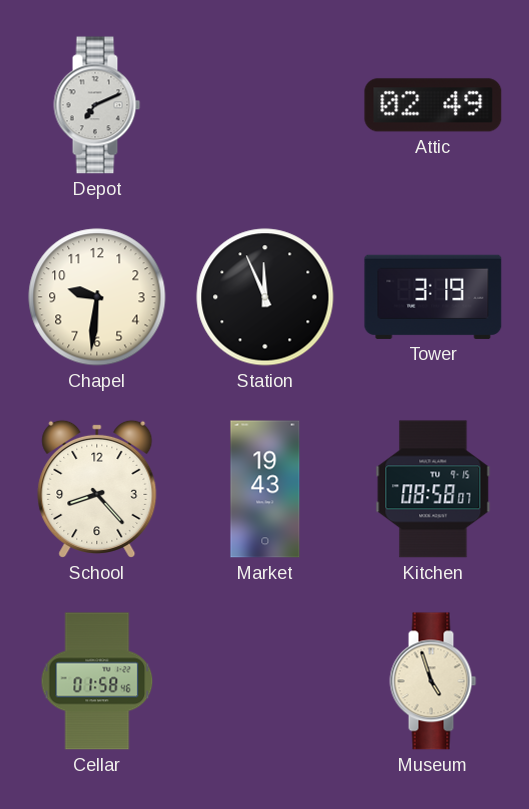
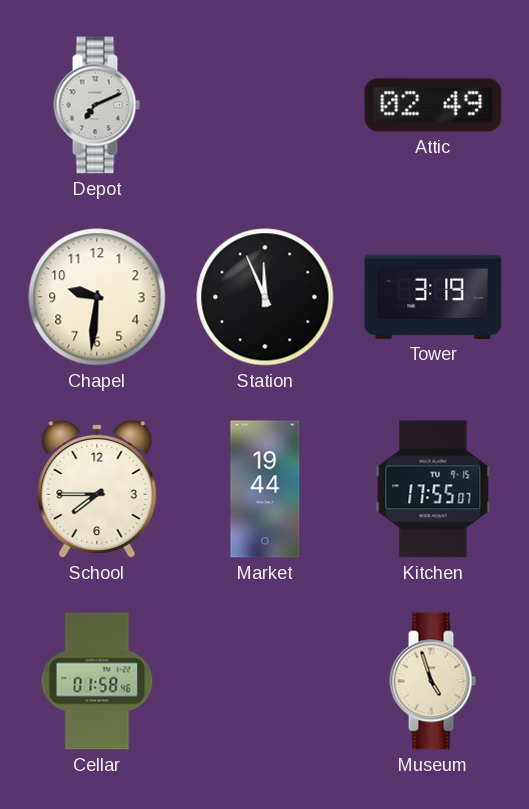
School: 8:23 -> 7:45
Market: 19:43 -> 19:44
Kitchen: 08:58 -> 17:55
